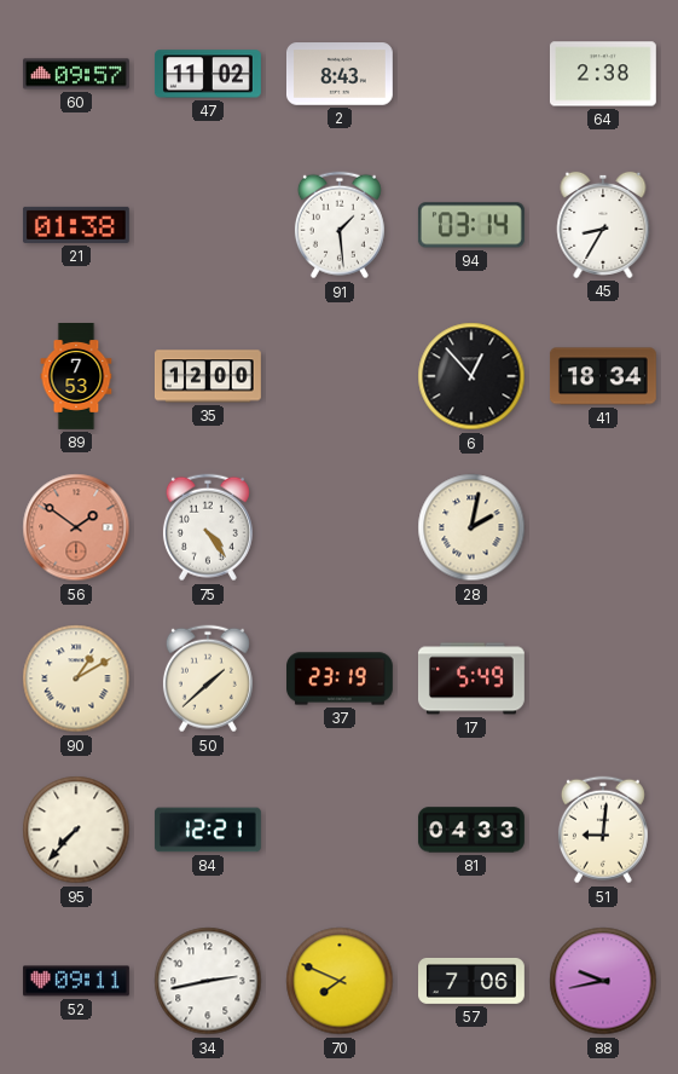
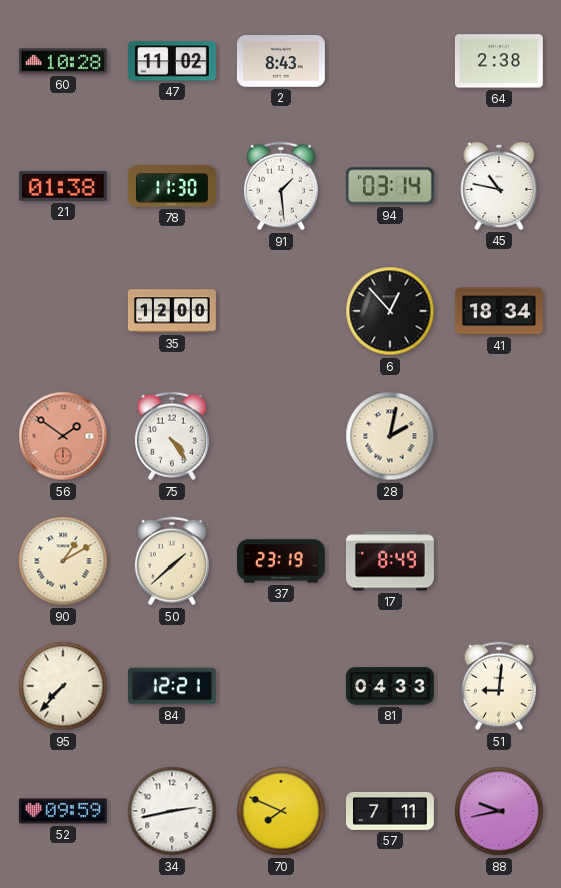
60: 09:57 -> 10:28
78: none -> 11:30
45: 8:35 -> 10:47
89: 7:53 -> none
17: 5:49 -> 8:49
52: 09:11 -> 09:59
57: 7:06 -> 7:11
